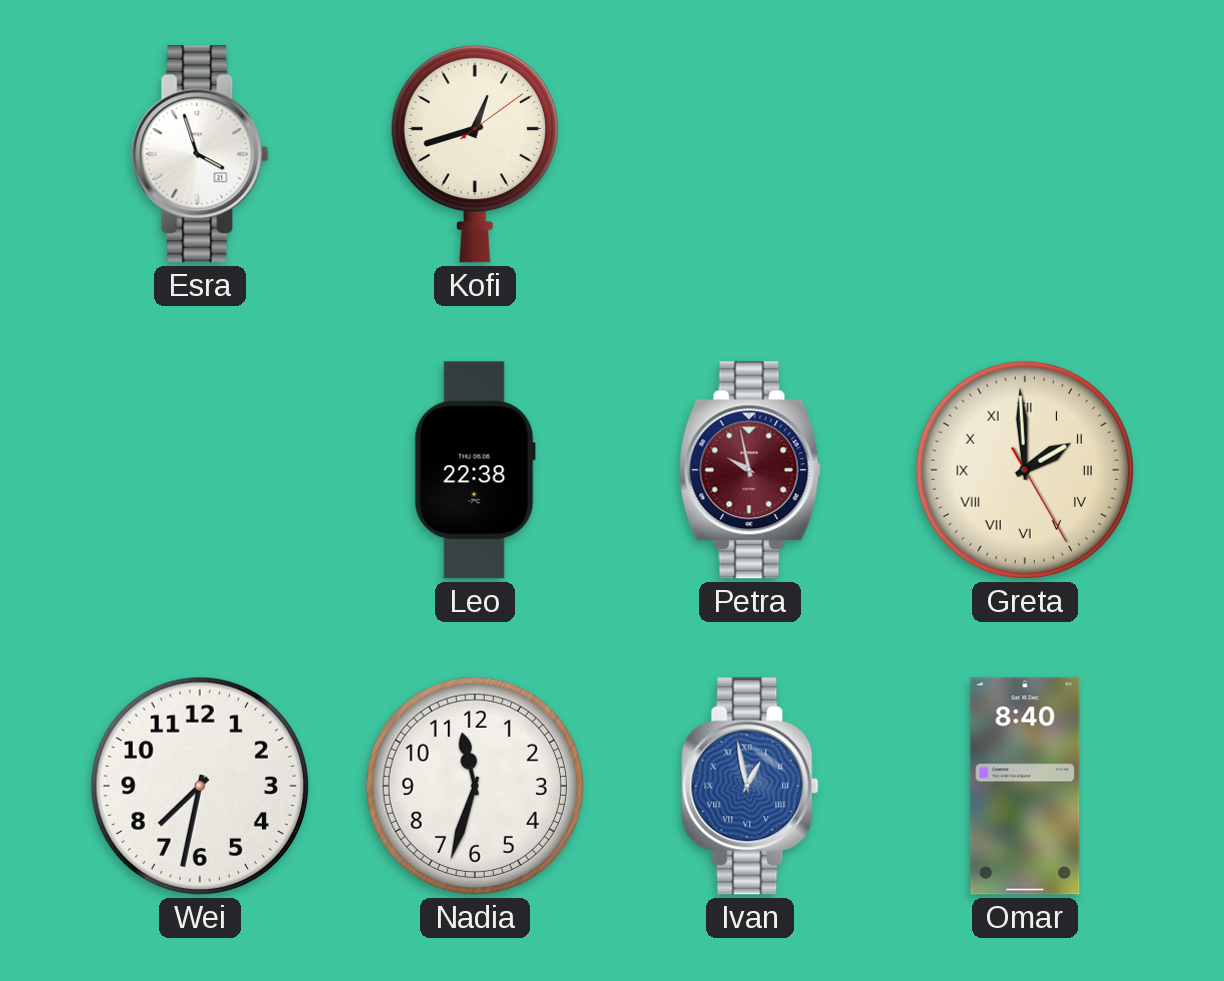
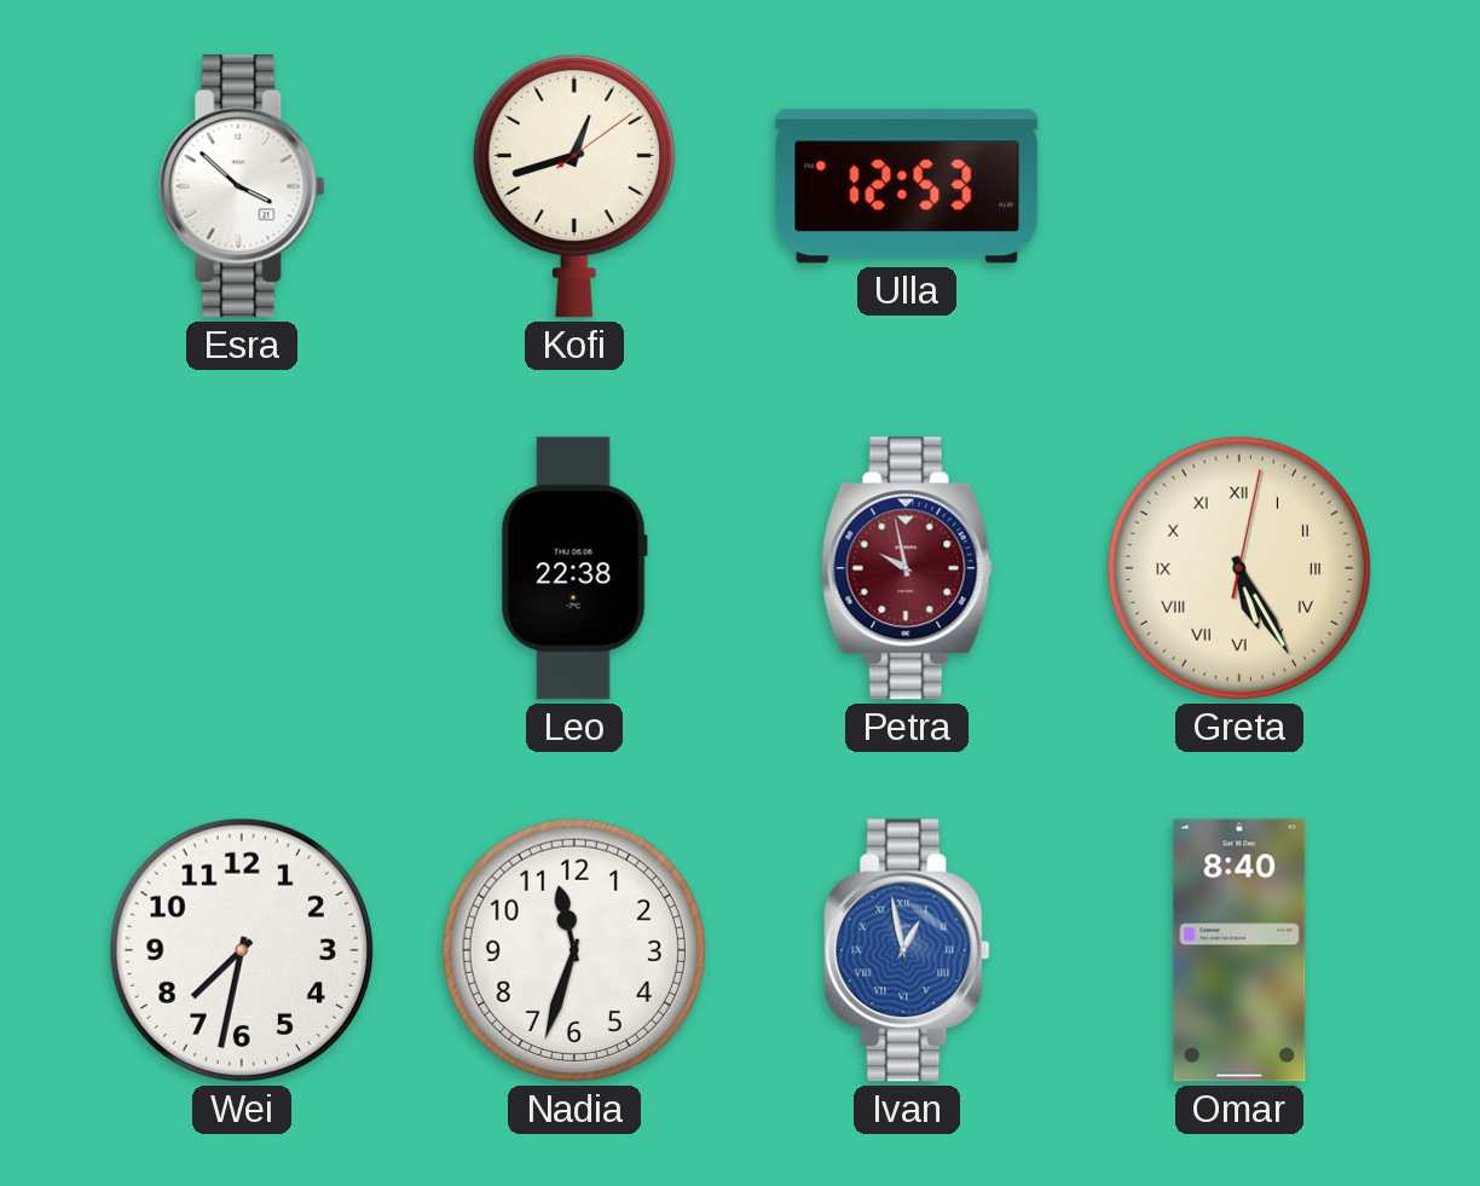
Esra: 3:57 -> 3:52
Ulla: none -> 12:53
Greta: 1:59 -> 5:25
